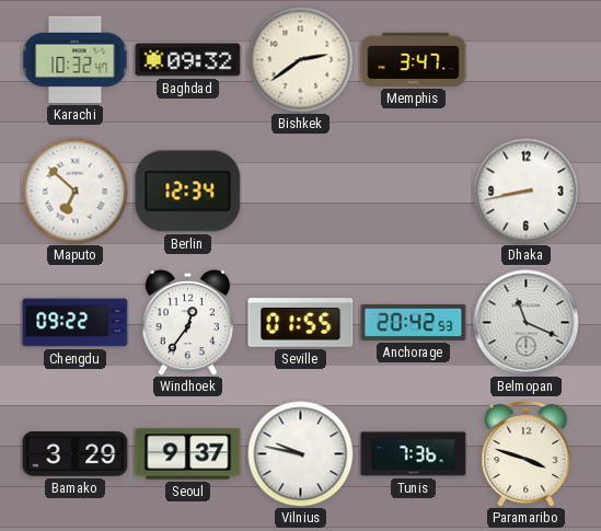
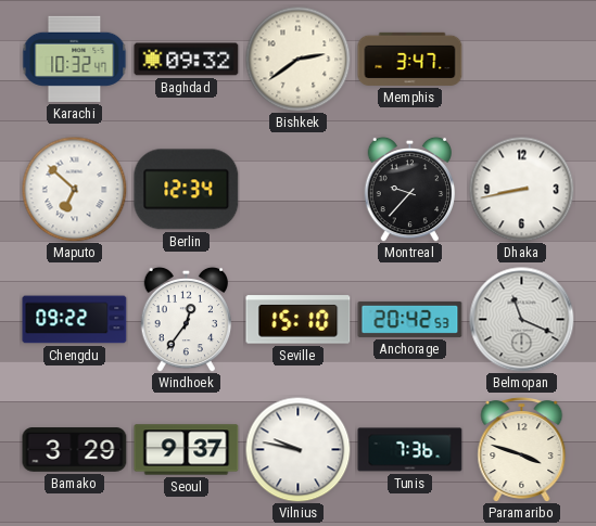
Montreal: none -> 9:37
Seville: 01:55 -> 15:10
